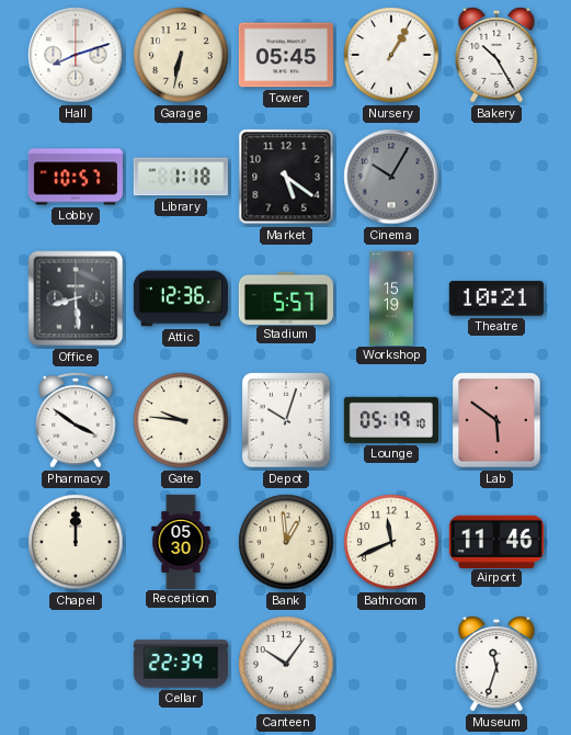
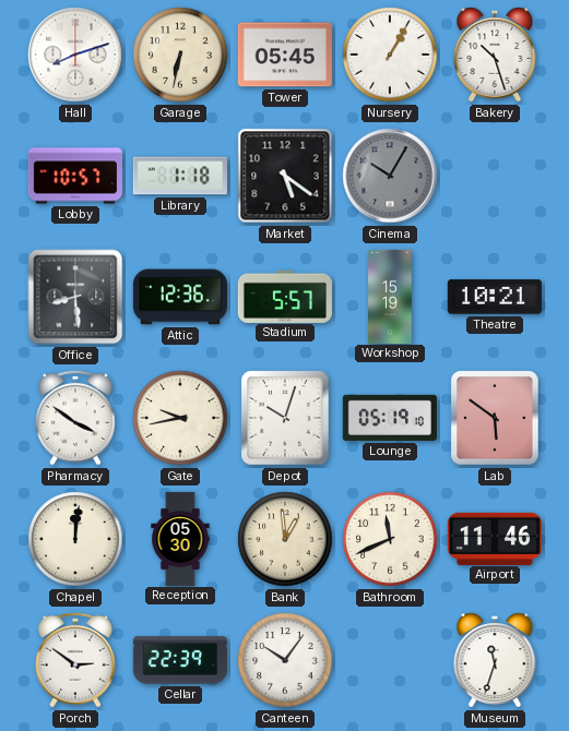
Bakery: 10:25 -> 10:27
Gate: 9:46 -> 9:43
Chapel: 12:00 -> 12:01
Porch: none -> 2:51
